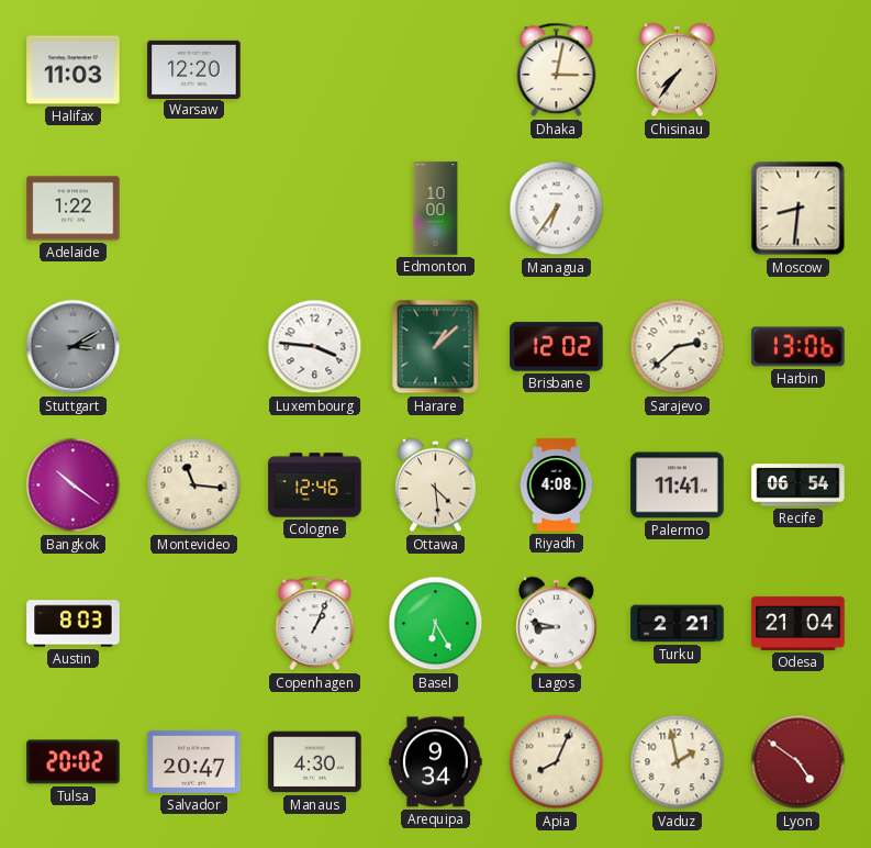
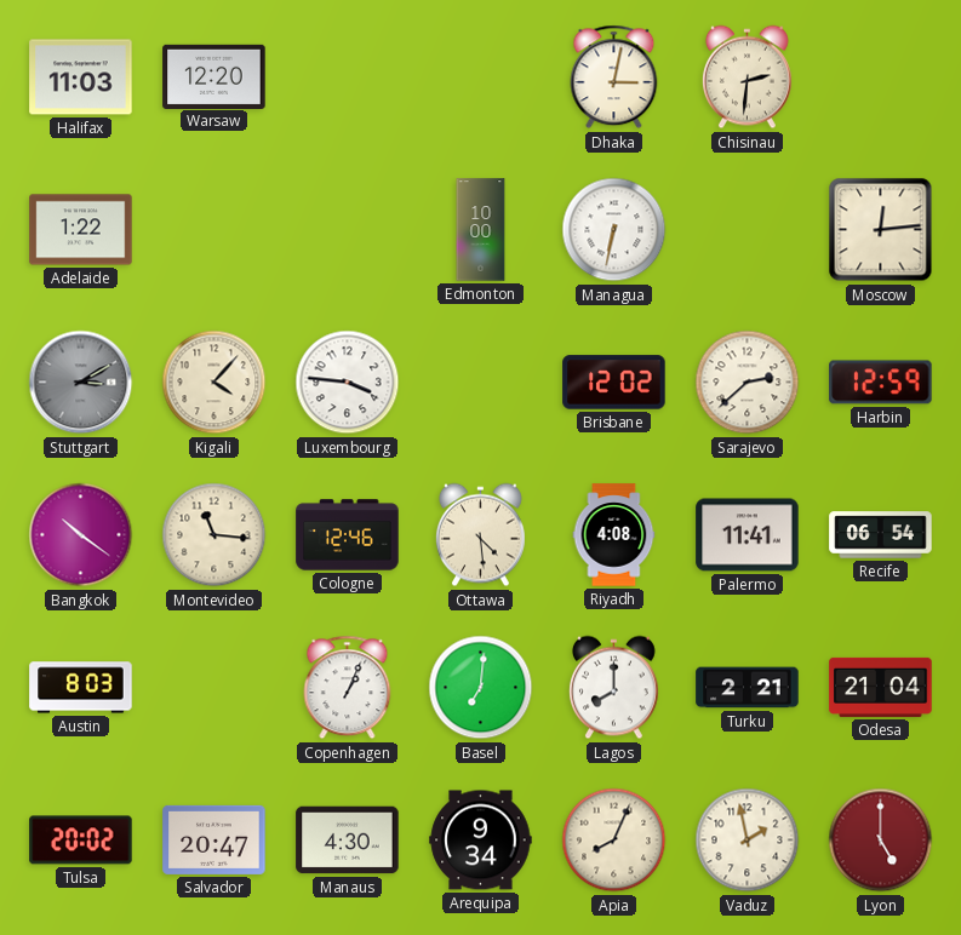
Chisinau: 7:36 -> 2:31
Managua: 6:36 -> 6:32
Moscow: 8:31 -> 12:14
Kigali: none -> 4:07
Harare: 1:08 -> none
Harbin: 13:06 -> 12:59
Basel: 6:25 -> 7:01
Lagos: 8:47 -> 8:00
Lyon: 4:51 -> 5:00
